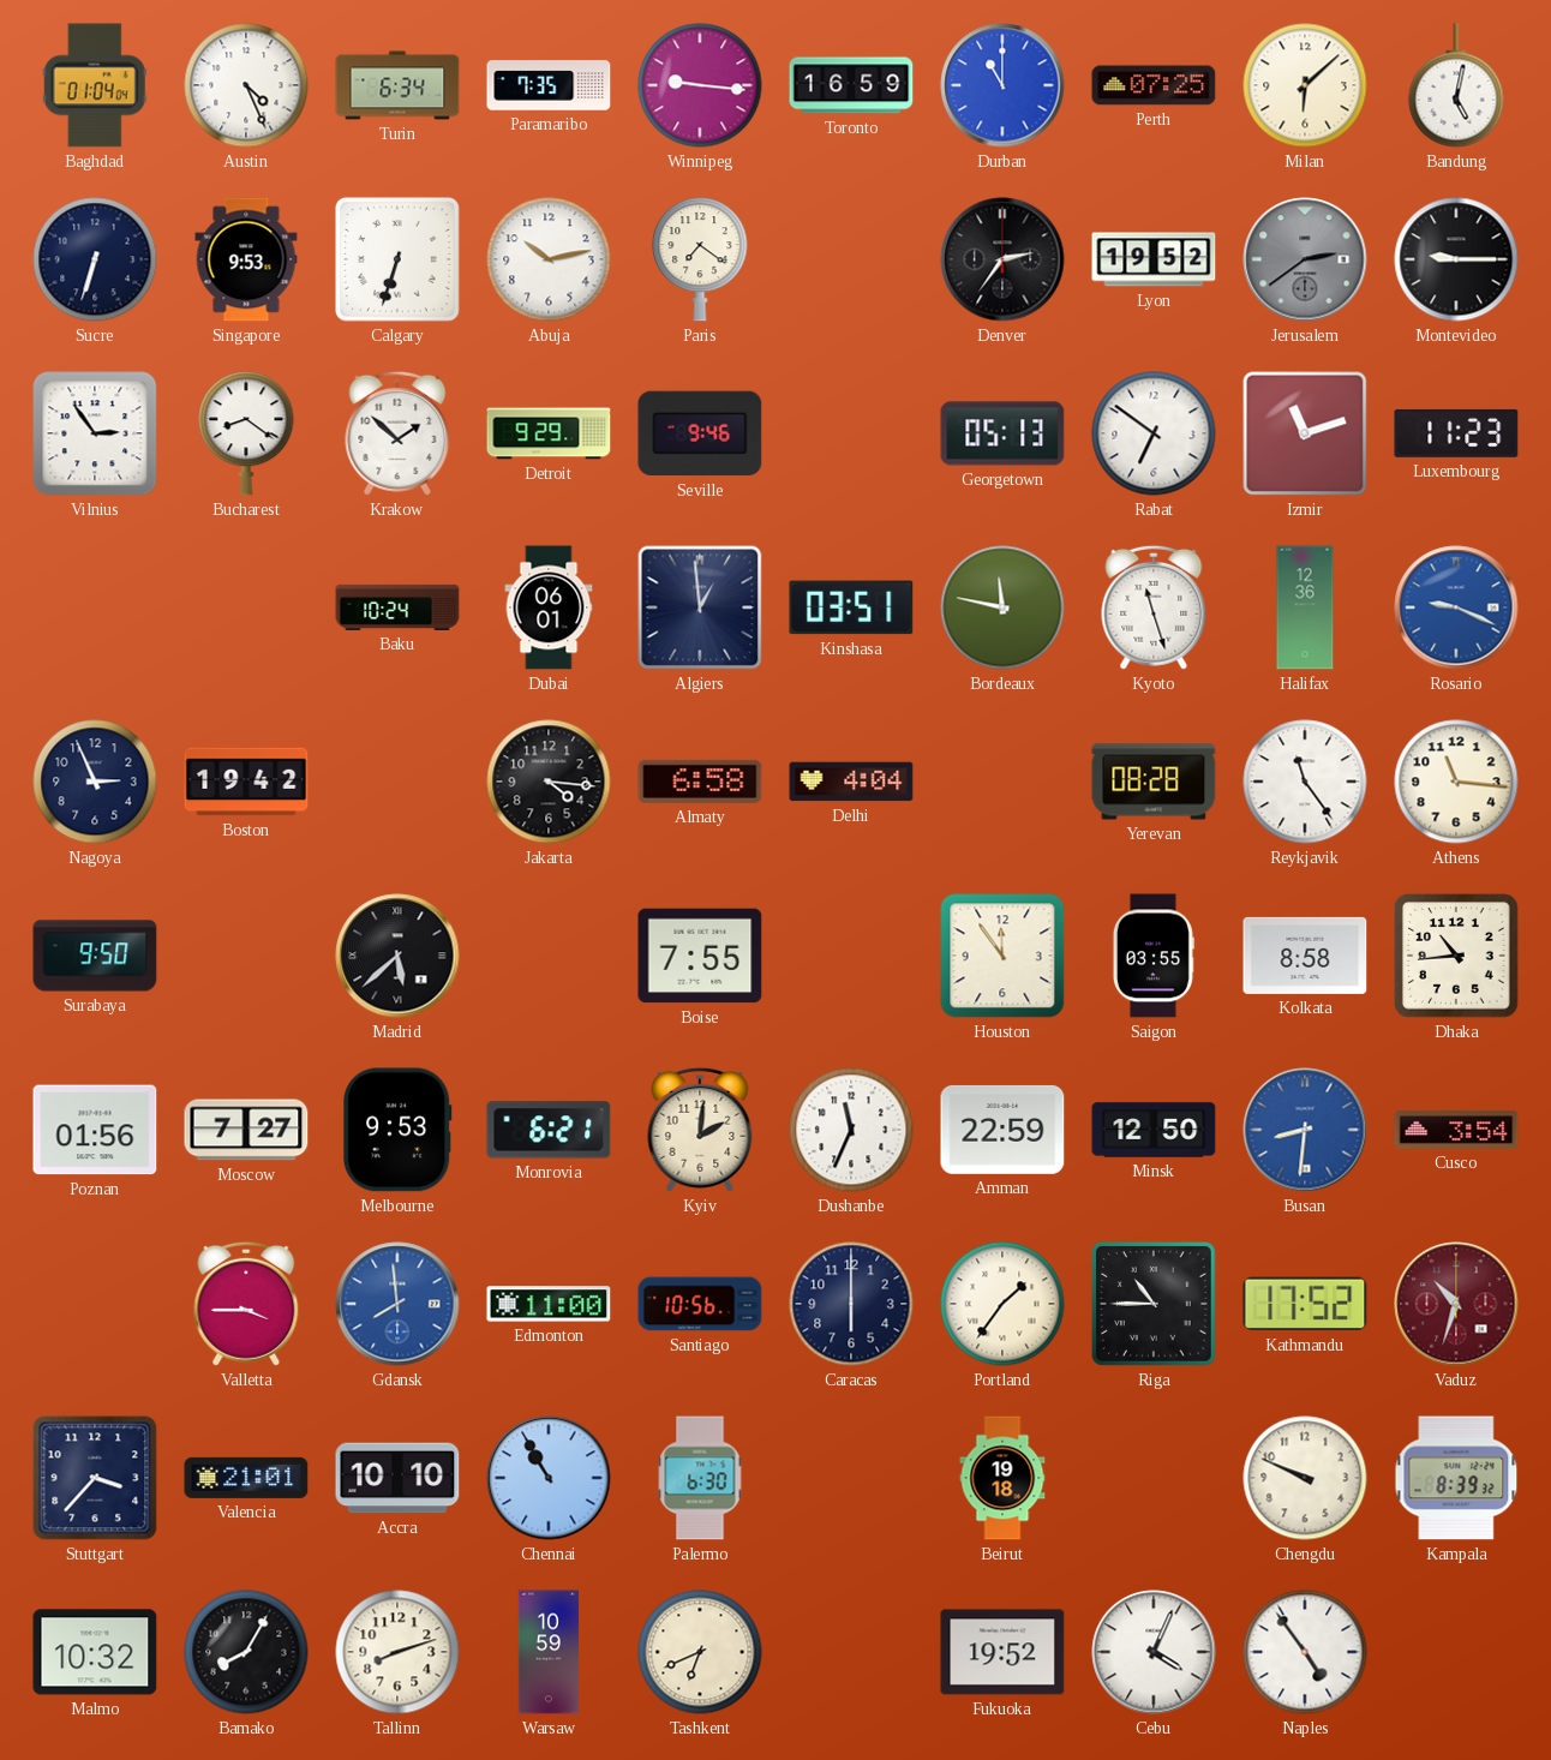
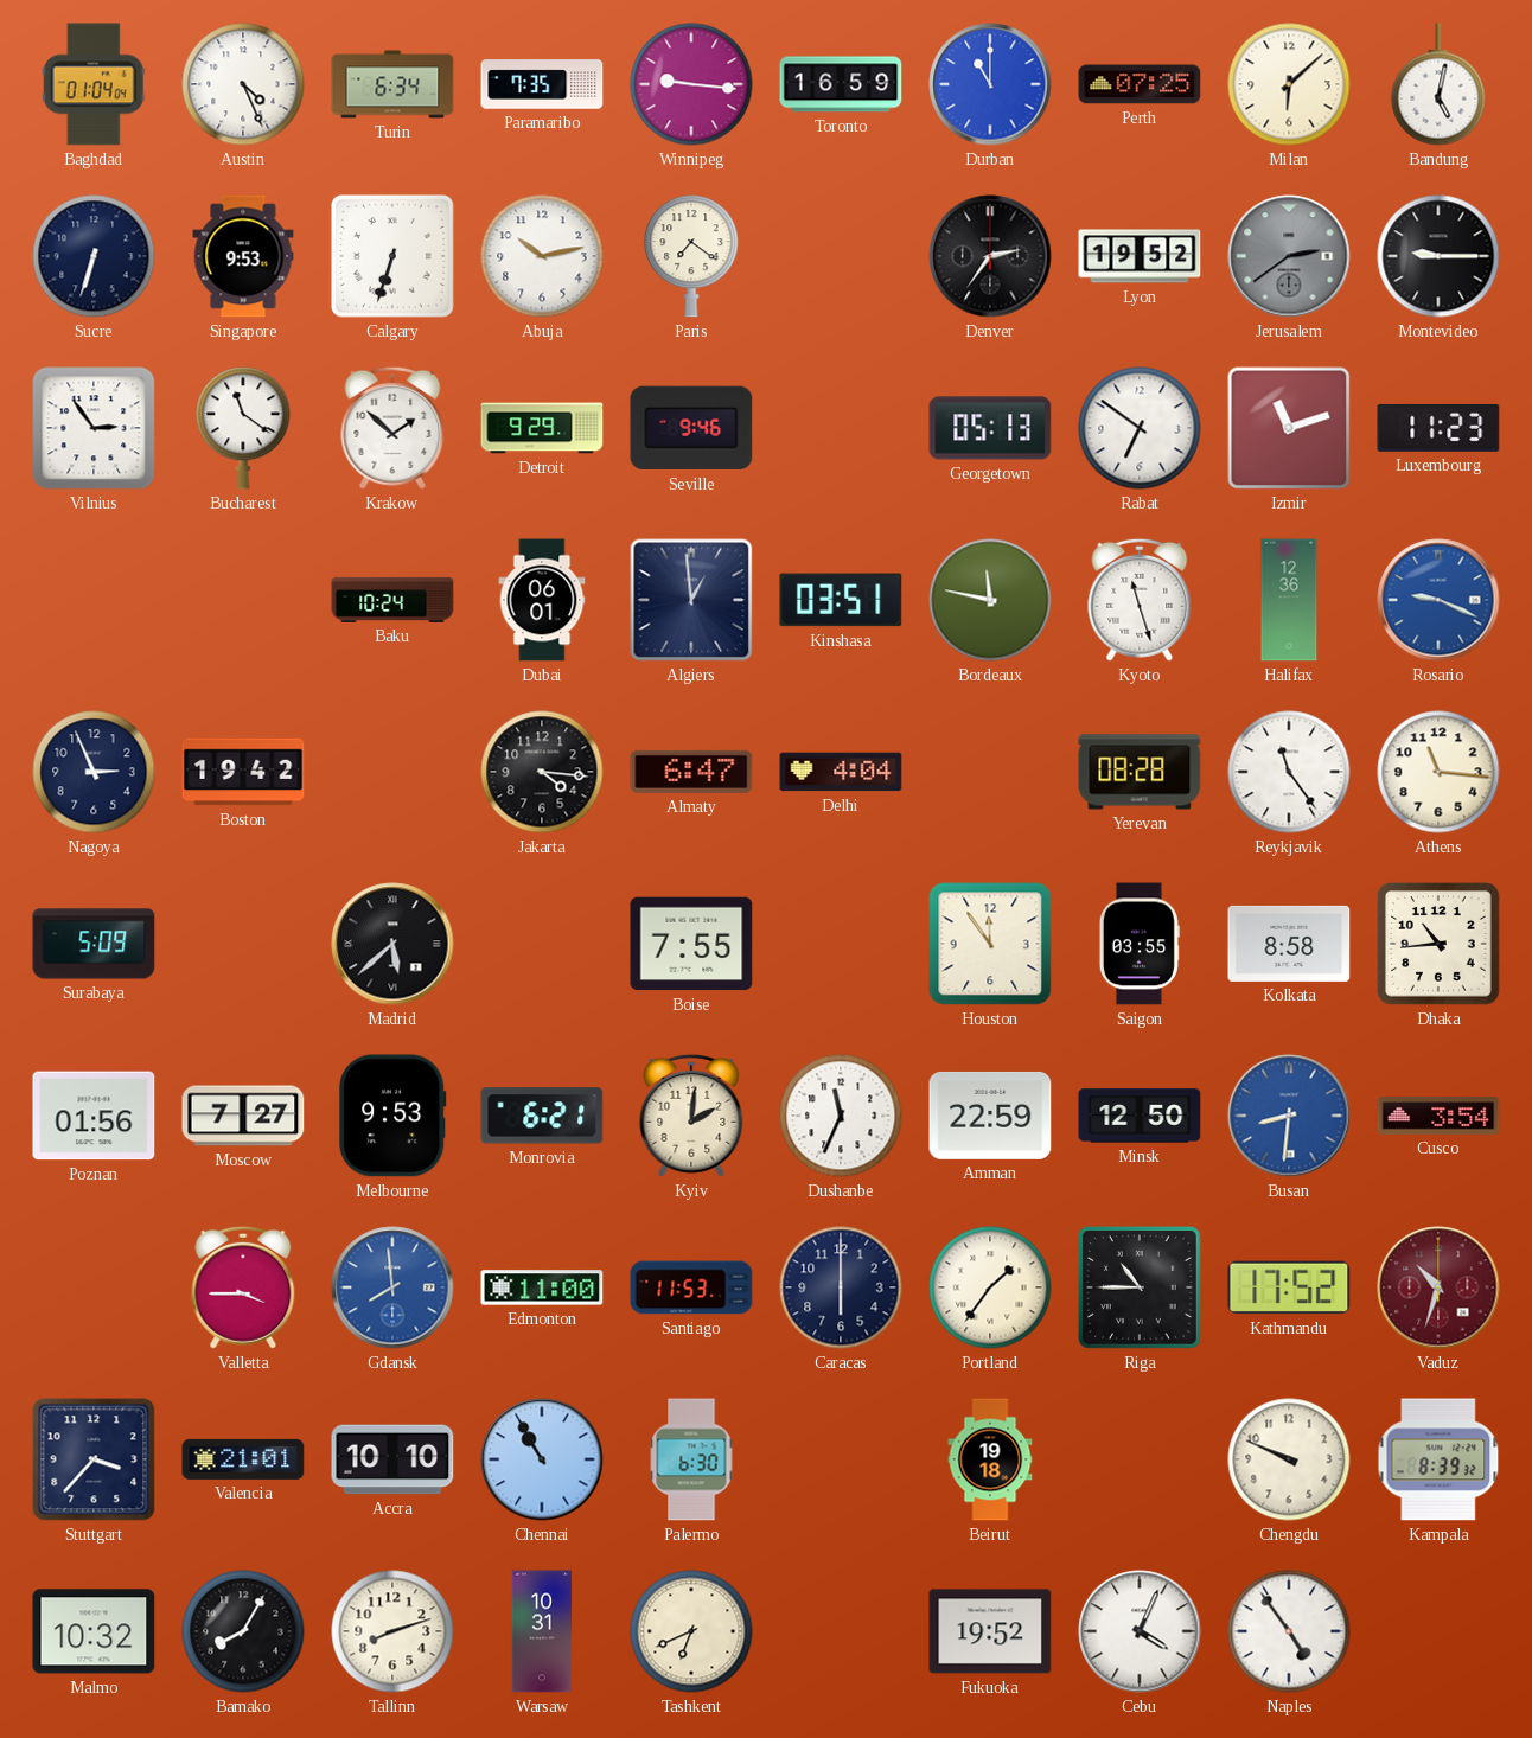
Bucharest: 8:21 -> 11:21
Almaty: 6:58 -> 6:47
Surabaya: 9:50 -> 5:09
Santiago: 10:56 -> 11:53
Warsaw: 10:59 -> 10:31
